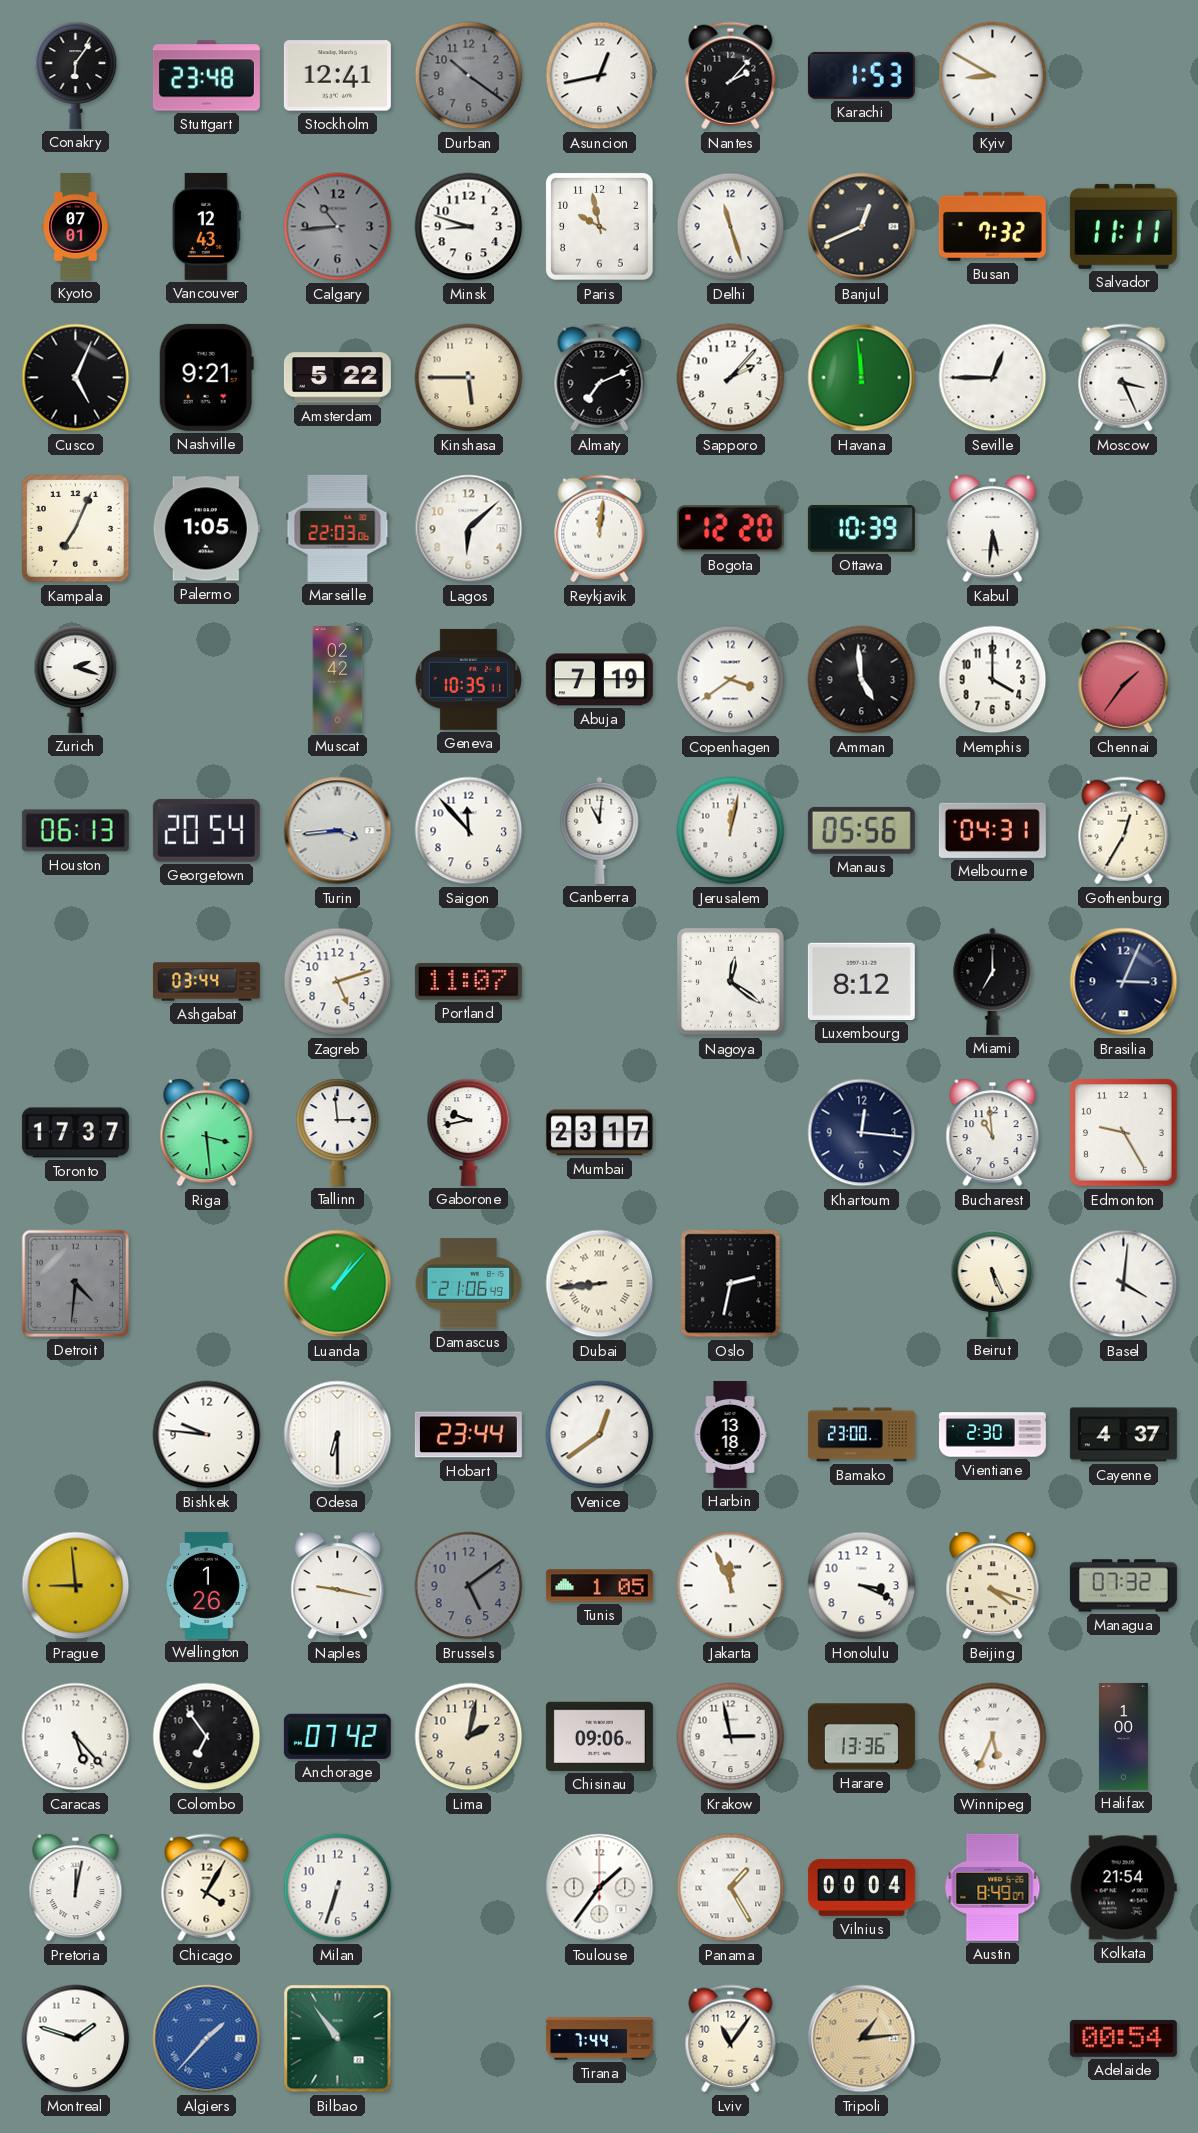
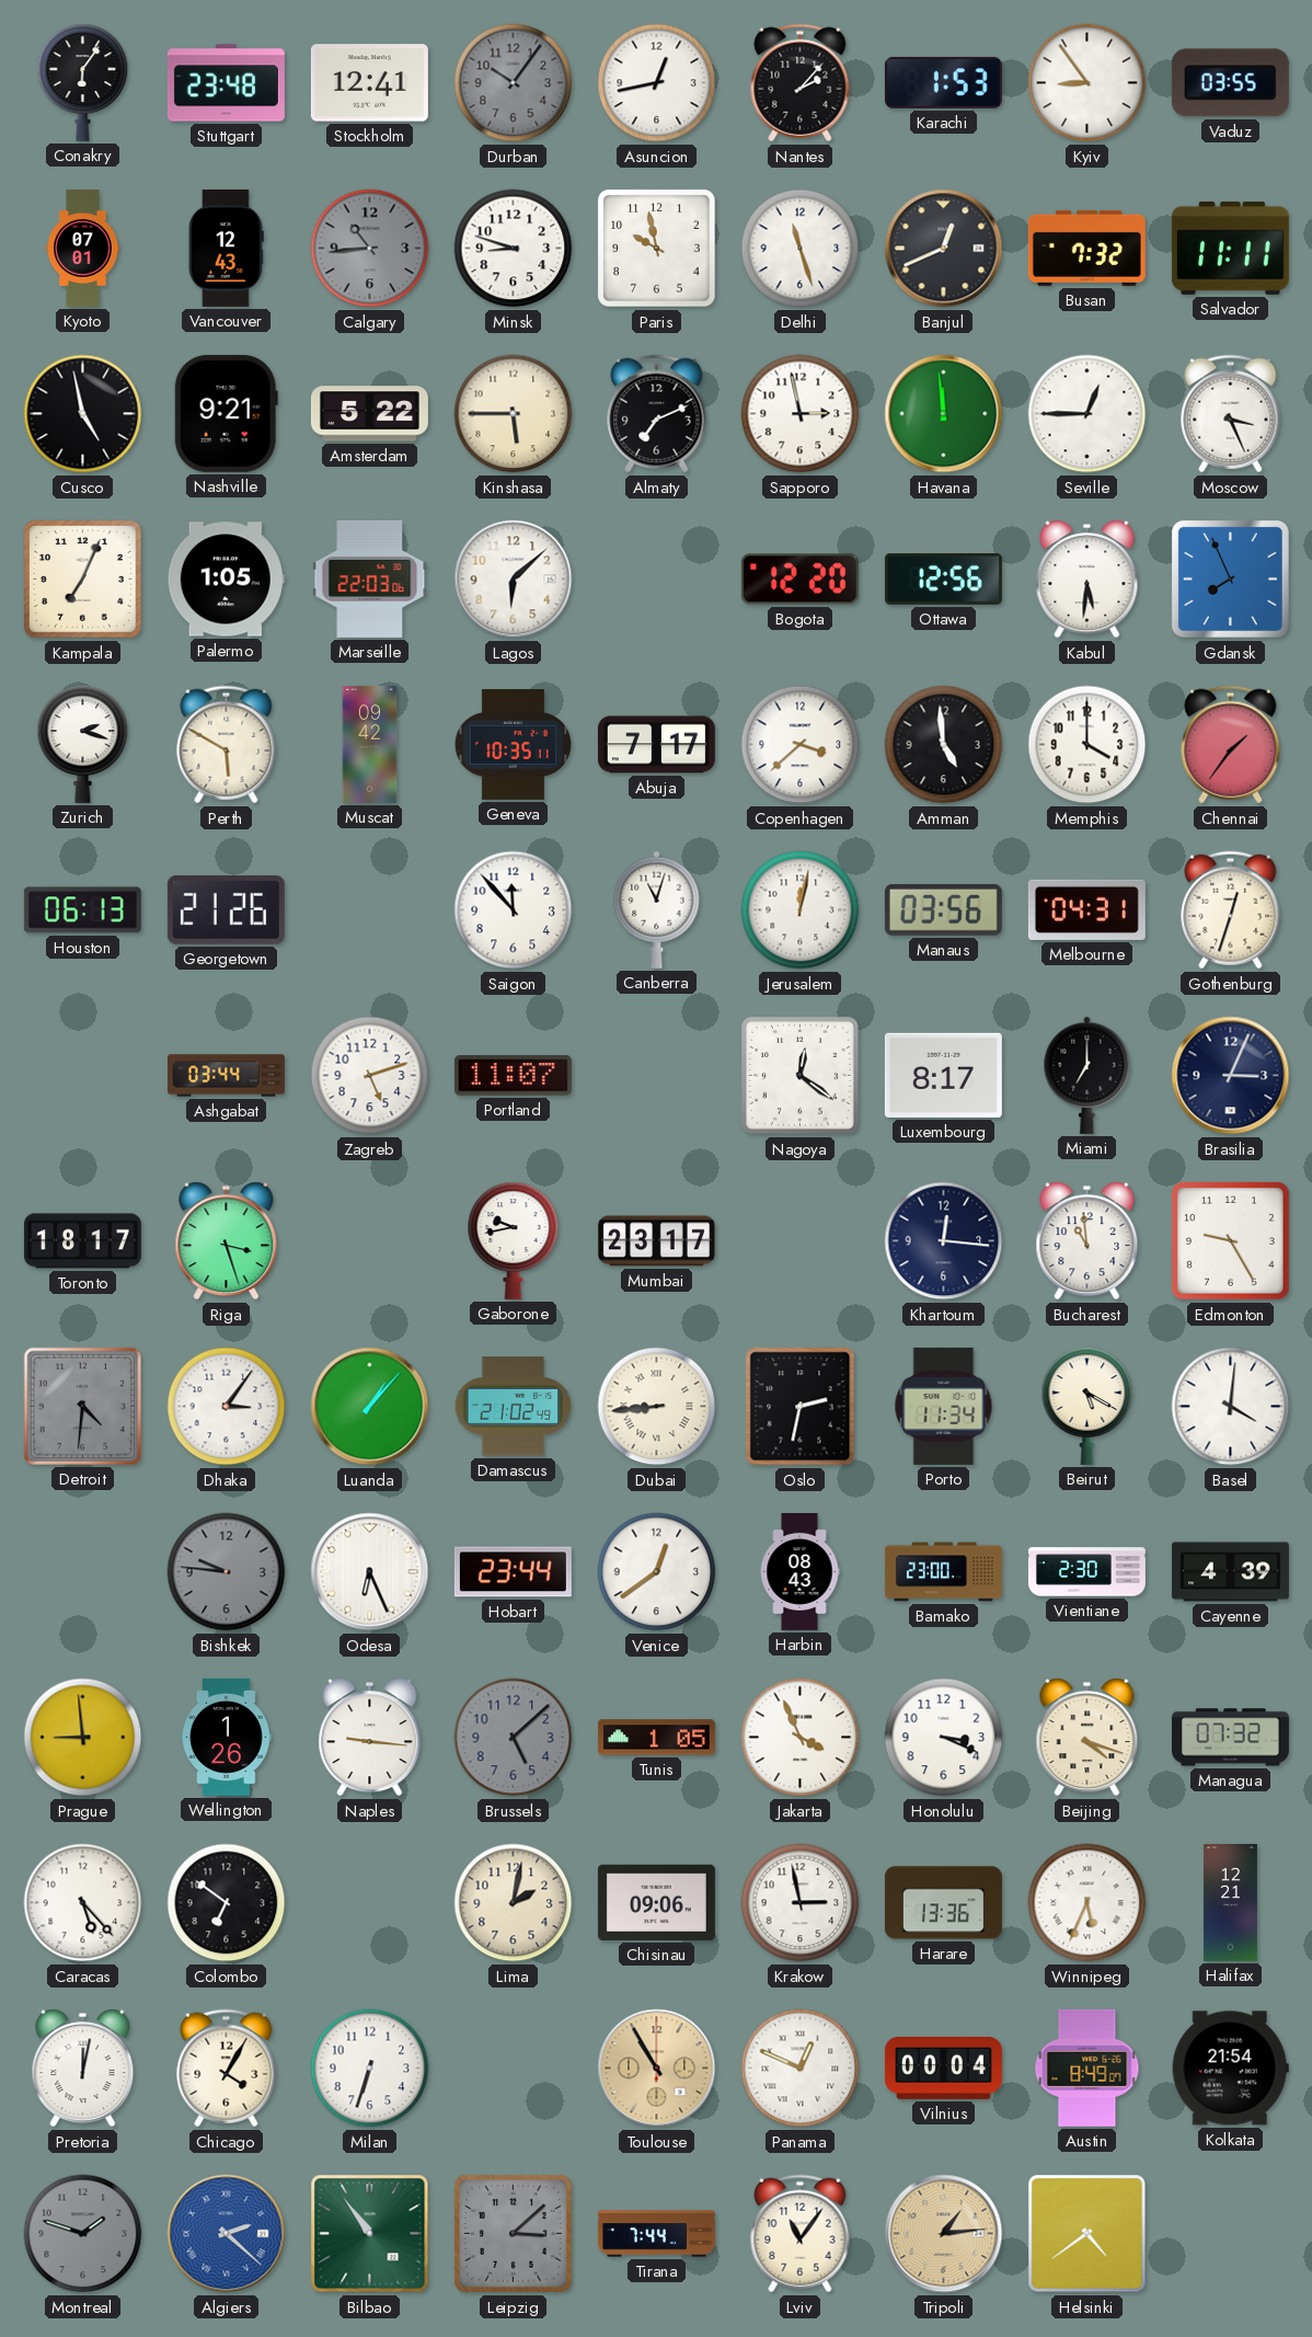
Durban: 10:21 -> 10:06
Kyiv: 8:50 -> 8:54
Vaduz: none -> 03:55
Cusco: 5:04 -> 4:58
Sapporo: 2:07 -> 2:58
Reykjavik: 12:01 -> none
Ottawa: 10:39 -> 12:56
Gdansk: none -> 7:56
Perth: none -> 5:50
Muscat: 02:42 -> 09:42
Abuja: 7:19 -> 7:17
Copenhagen: 3:39 -> 3:38
Georgetown: 20:54 -> 21:26
Turin: 3:44 -> none
Canberra: 11:01 -> 11:03
Manaus: 05:56 -> 03:56
Gothenburg: 12:35 -> 12:33
Luxembourg: 8:12 -> 8:17
Toronto: 17:37 -> 18:17
Riga: 3:29 -> 3:27
Tallinn: 2:59 -> none
Dhaka: none -> 3:06
Damascus: 21:06 -> 21:02
Porto: none -> 11:34
Beirut: 5:26 -> 5:20
Bishkek dial: white -> grey
Odesa: 6:30 -> 6:26
Harbin: 13:18 -> 08:43
Cayenne: 4:37 -> 4:39
Naples: 9:17 -> 9:16
Brussels: 5:09 -> 5:08
Jakarta: 11:56 -> 3:56
Colombo: 6:54 -> 6:51
Anchorage: 07:42 -> none
Halifax: 1:00 -> 12:21
Toulouse: 1:36 -> 10:55
Toulouse dial: white -> champagne
Panama: 1:25 -> 12:49
Montreal dial: white -> grey
Algiers: 1:37 -> 2:22
Leipzig: none -> 3:08
Helsinki: none -> 4:39
Adelaide: 00:54 -> none
